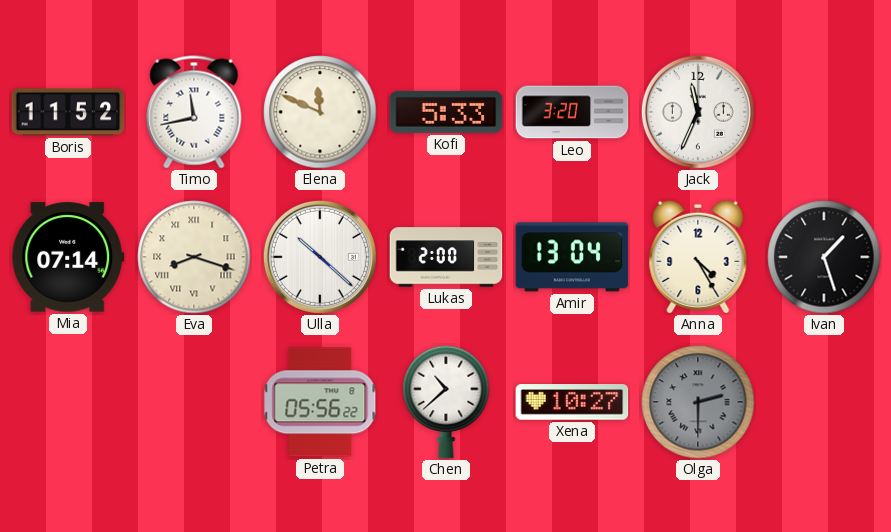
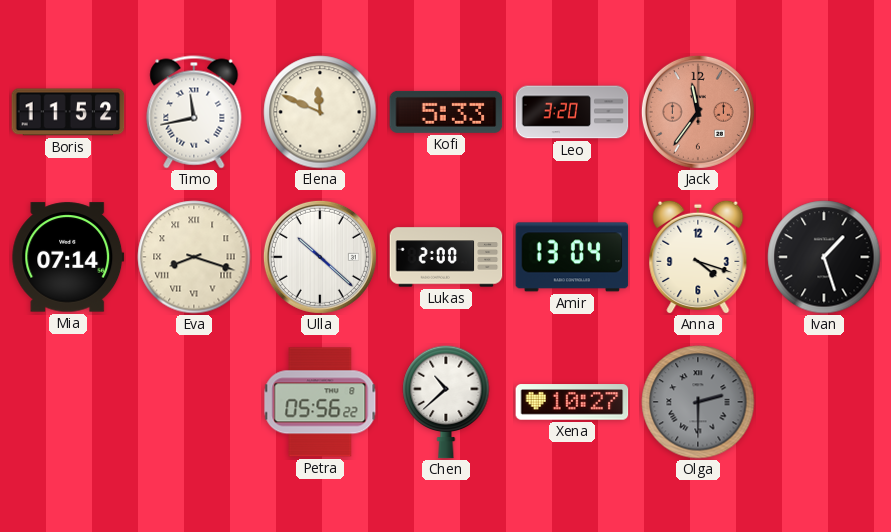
Jack: 11:34 -> 11:36
Jack dial: white -> salmon
Anna: 4:25 -> 4:18
